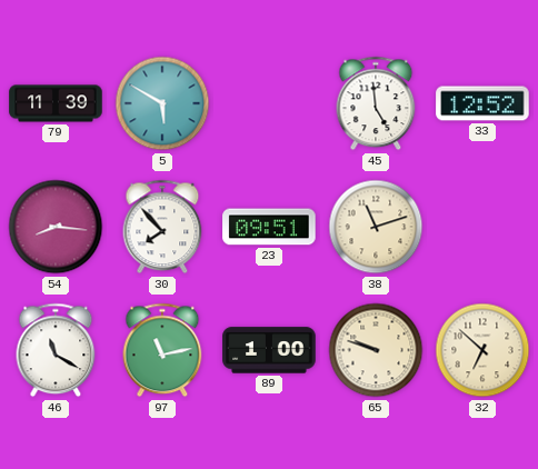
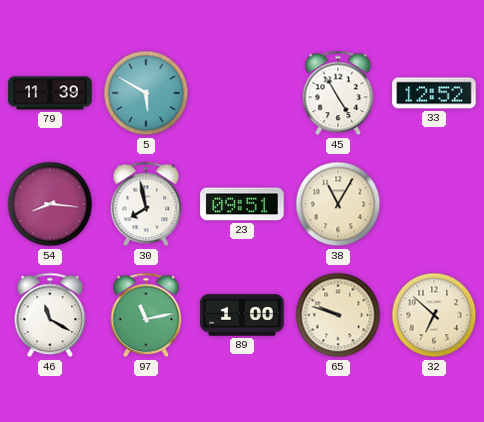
45: 4:59 -> 4:55
30: 7:53 -> 7:58
38: 11:12 -> 11:05
